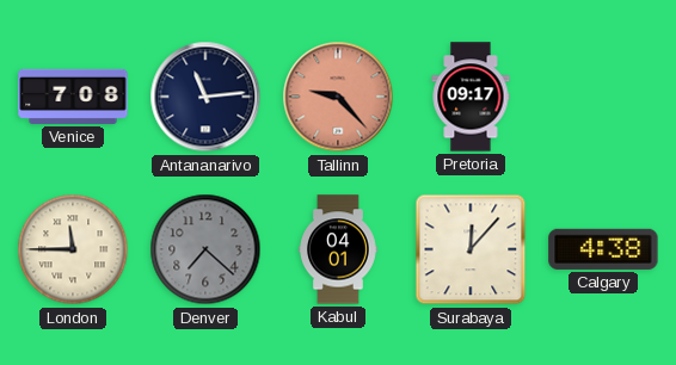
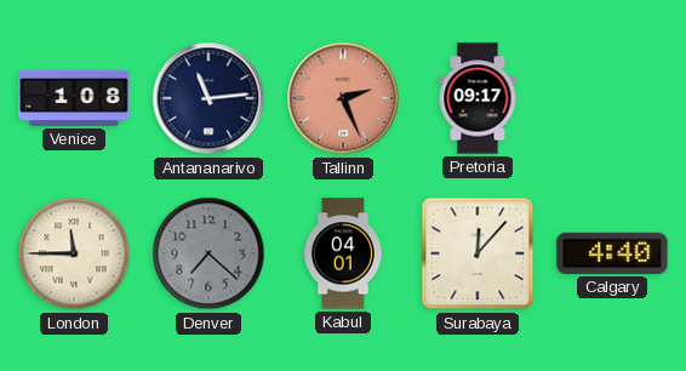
Venice: 7:08 -> 1:08
Tallinn: 9:23 -> 2:26
Calgary: 4:38 -> 4:40
